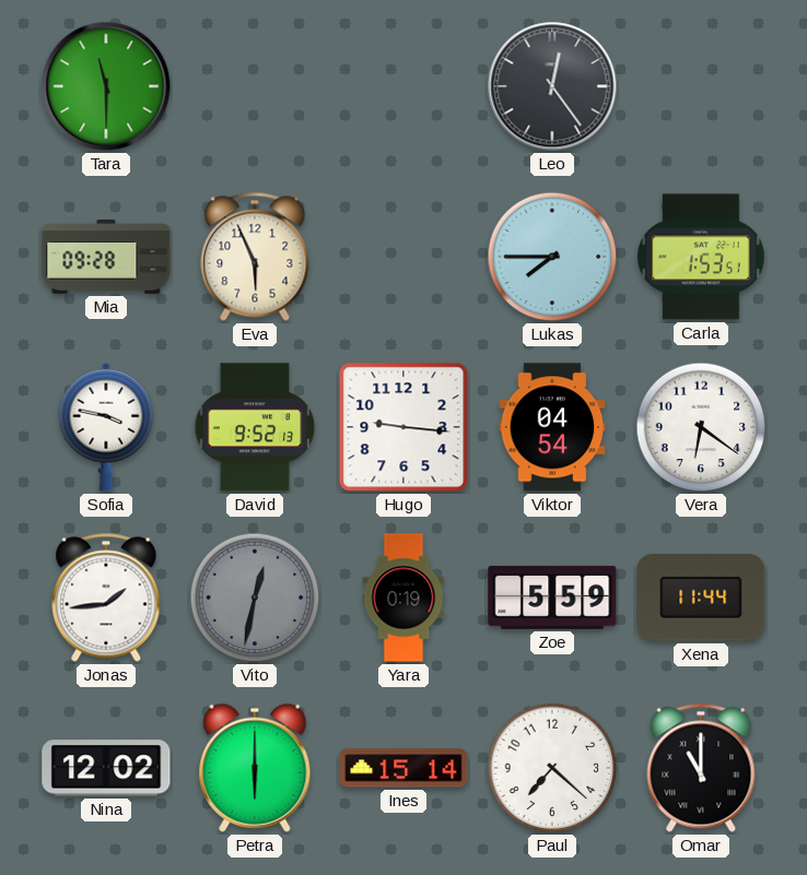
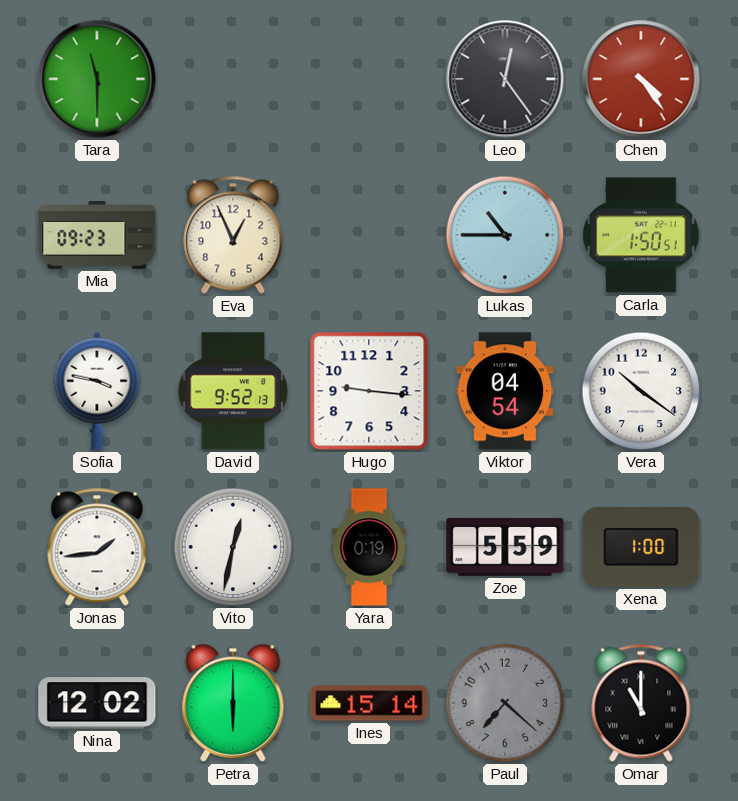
Chen: none -> 4:24
Mia: 09:28 -> 09:23
Eva: 5:56 -> 12:56
Lukas: 7:45 -> 10:45
Carla: 1:53 -> 1:50
Vera: 6:21 -> 10:21
Vito dial: grey -> white
Xena: 11:44 -> 1:00
Paul dial: white -> grey
